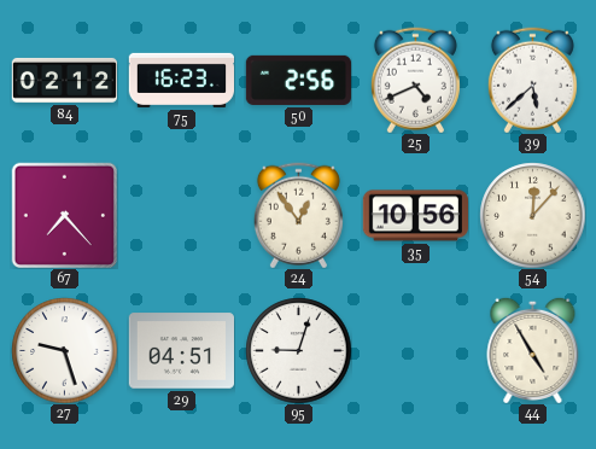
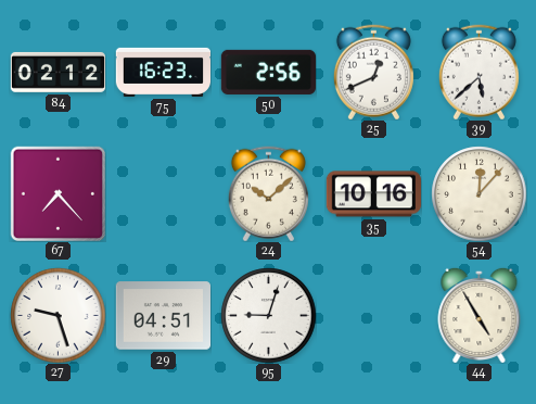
25: 4:41 -> 12:41
24: 12:54 -> 10:08
35: 10:56 -> 10:16
